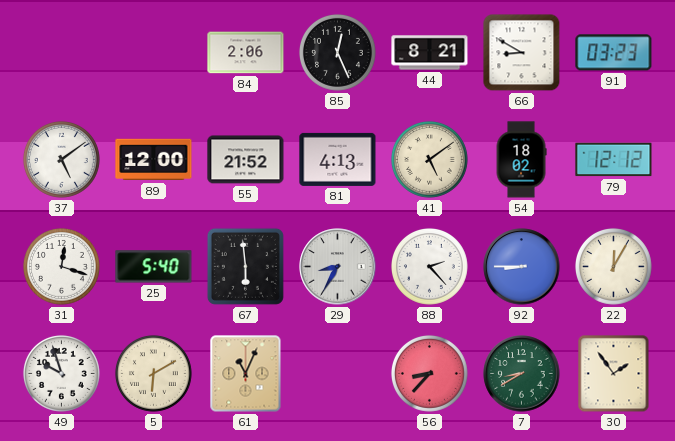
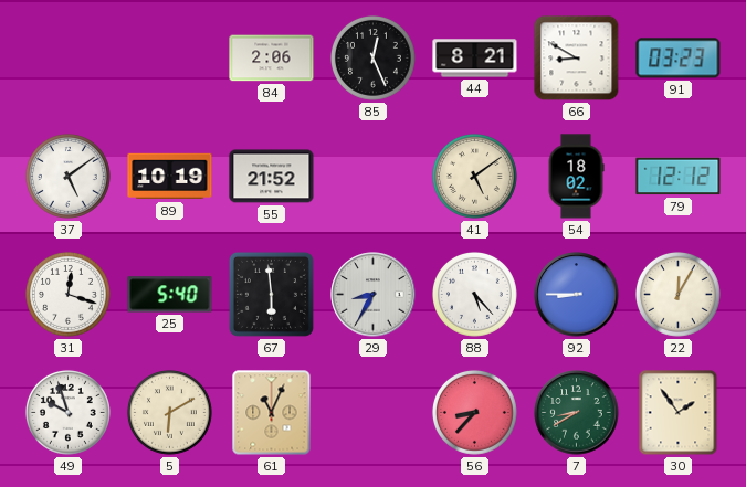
89: 12:00 -> 10:19
81: 4:13 -> none
88: 2:23 -> 5:23
